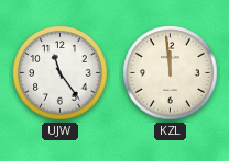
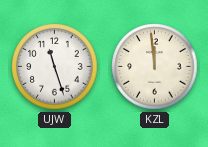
UJW: 11:24 -> 11:27
